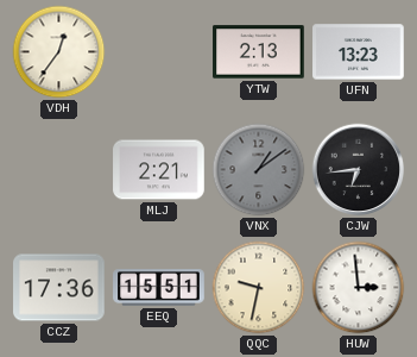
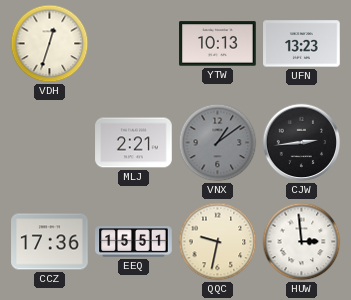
VDH: 12:36 -> 12:33
YTW: 2:13 -> 10:13
CJW: 6:44 -> 2:44
